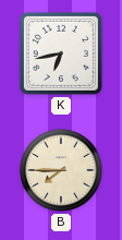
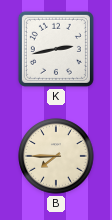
K: 6:43 -> 2:43
